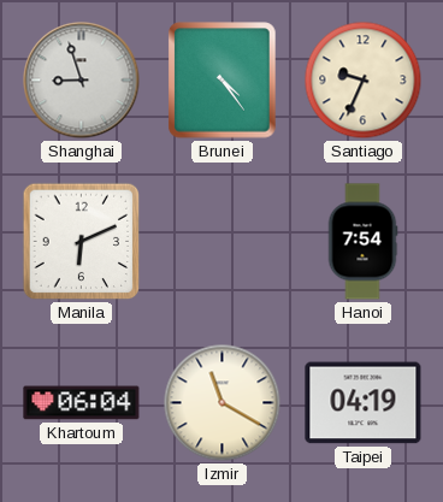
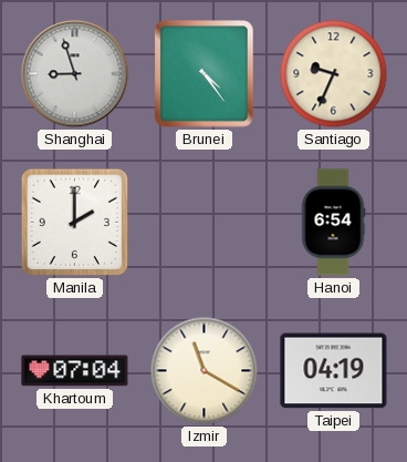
Manila: 6:11 -> 2:00
Hanoi: 7:54 -> 6:54
Khartoum: 06:04 -> 07:04
